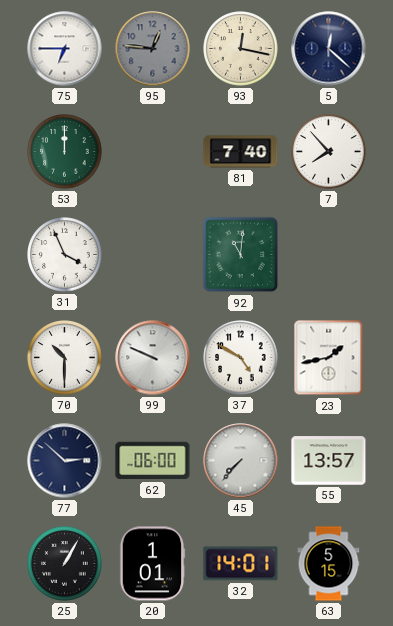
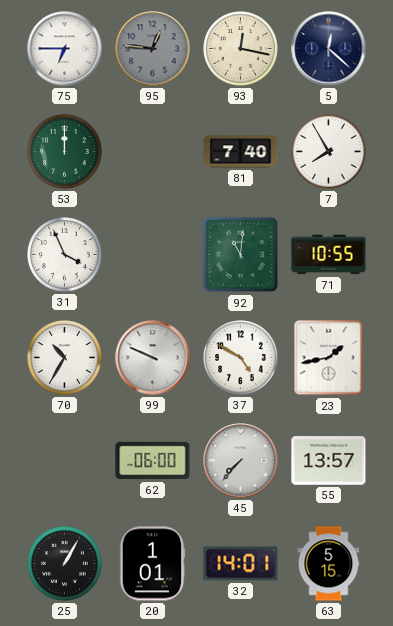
7: 7:53 -> 7:55
71: none -> 10:55
70: 10:30 -> 10:35
77: 2:52 -> none
